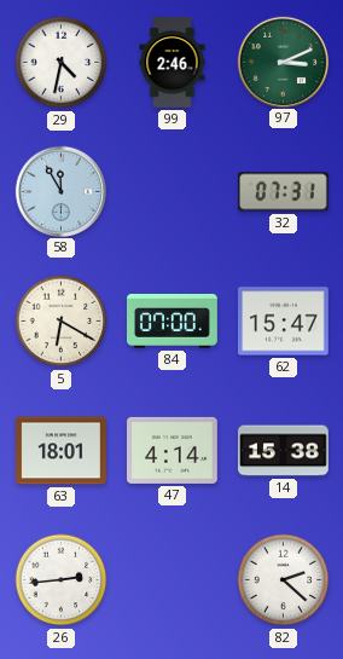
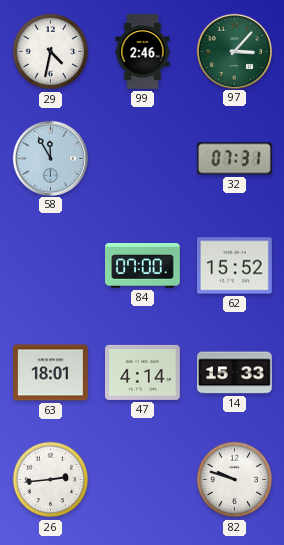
97: 3:11 -> 3:07
5: 6:20 -> none
62: 15:47 -> 15:52
14: 15:38 -> 15:33
82: 2:22 -> 9:48
